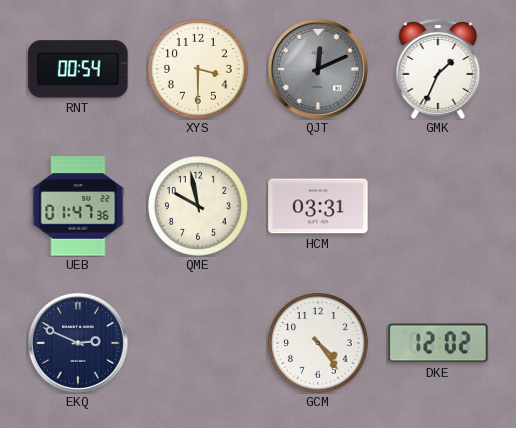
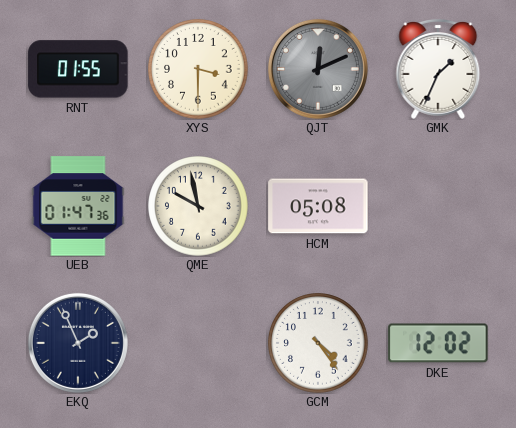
RNT: 00:54 -> 01:55
HCM: 03:31 -> 05:08
EKQ: 2:49 -> 1:56
